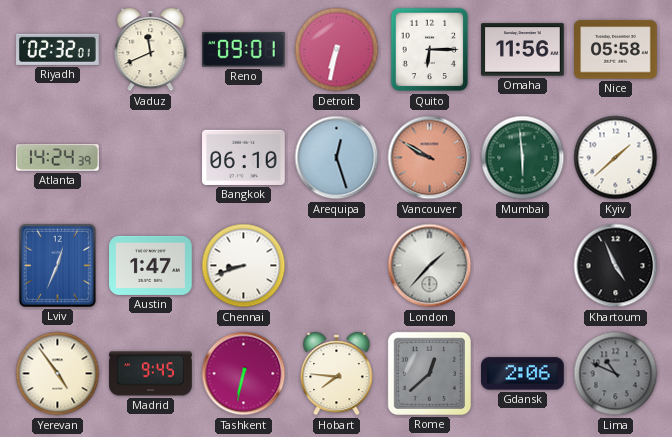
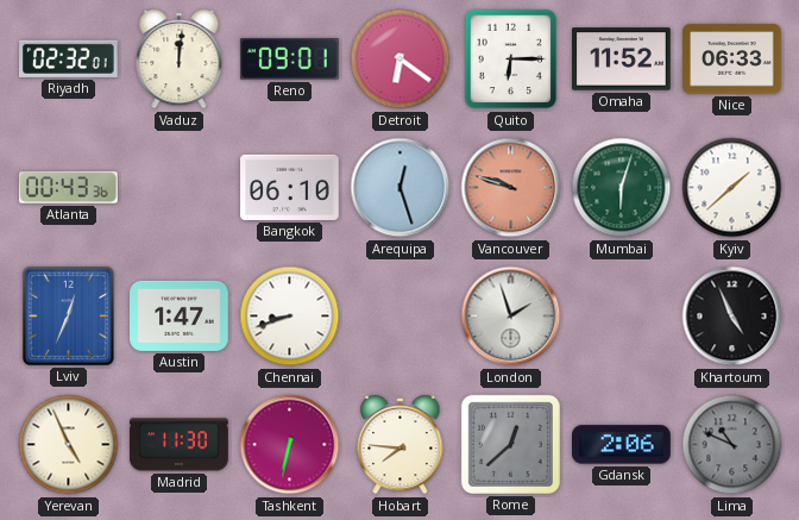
Vaduz: 11:41 -> 12:01
Detroit: 6:32 -> 6:21
Omaha: 11:56 -> 11:52
Nice: 05:58 -> 06:33
Atlanta: 14:24 -> 00:43
Vancouver: 9:50 -> 9:48
Mumbai: 5:59 -> 6:03
London: 1:37 -> 1:57
Yerevan: 4:54 -> 4:56
Madrid: 9:45 -> 11:30
